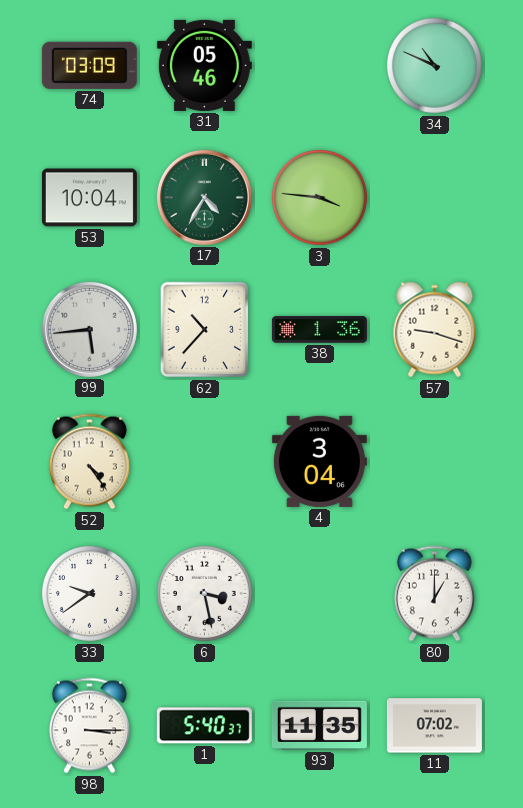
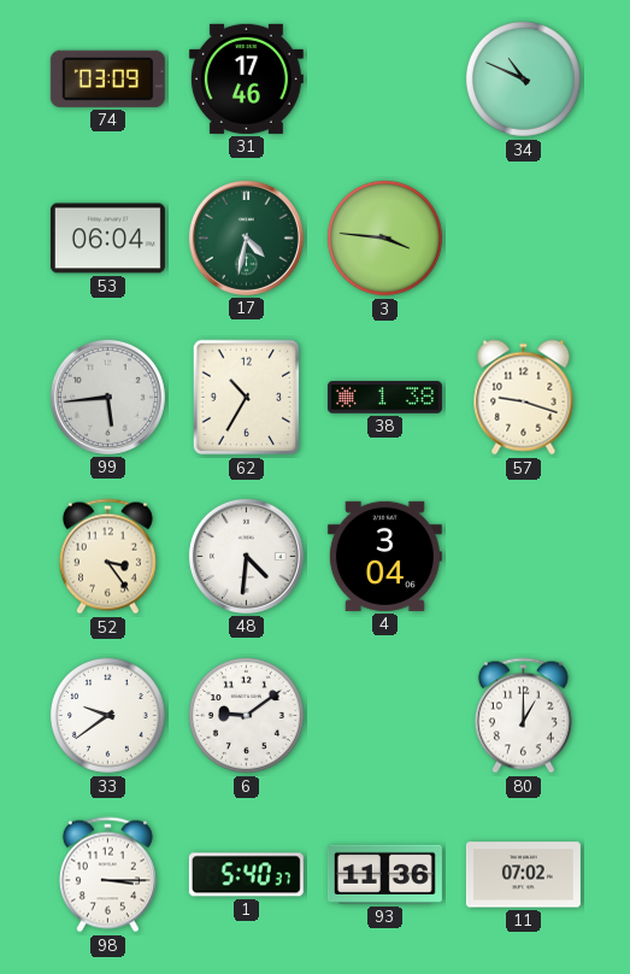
31: 05:46 -> 17:46
53: 10:04 -> 06:04
17: 4:35 -> 4:32
62: 10:37 -> 10:35
38: 1:36 -> 1:38
52: 4:24 -> 3:24
48: none -> 4:31
6: 3:28 -> 9:09
93: 11:35 -> 11:36
